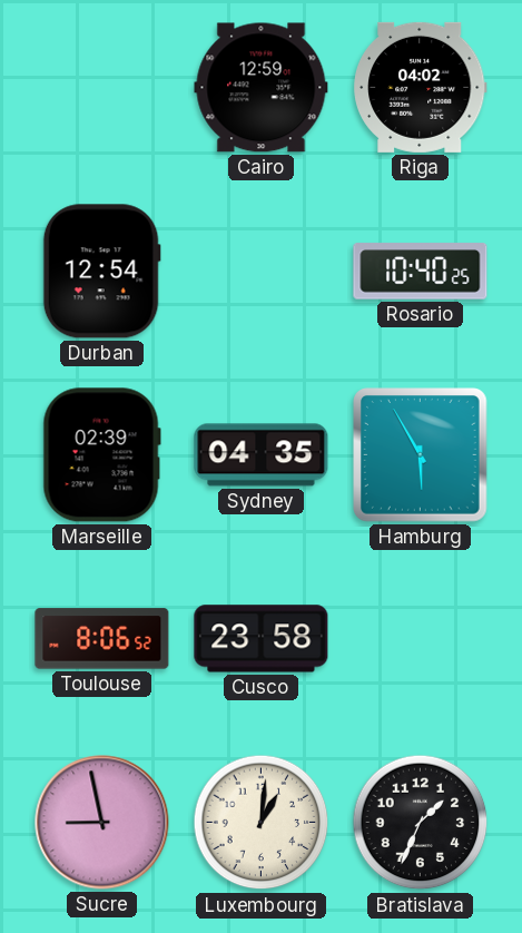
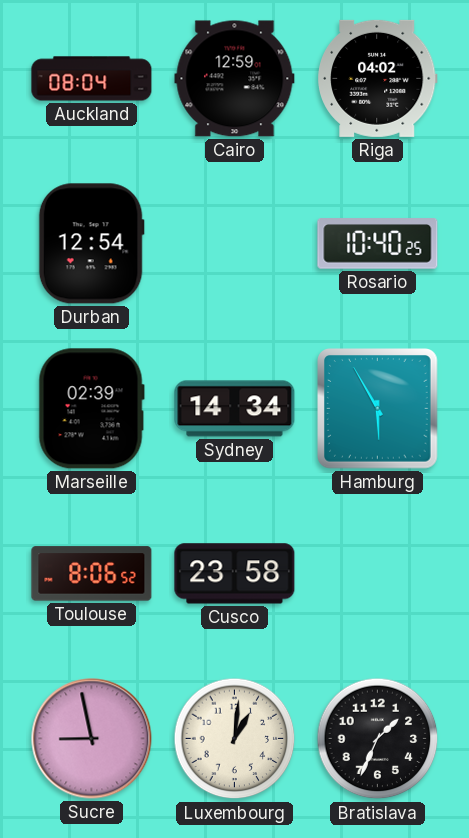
Auckland: none -> 08:04
Sydney: 04:35 -> 14:34
